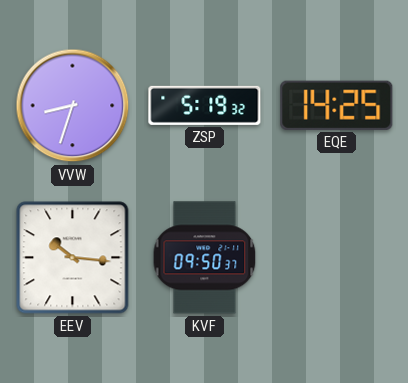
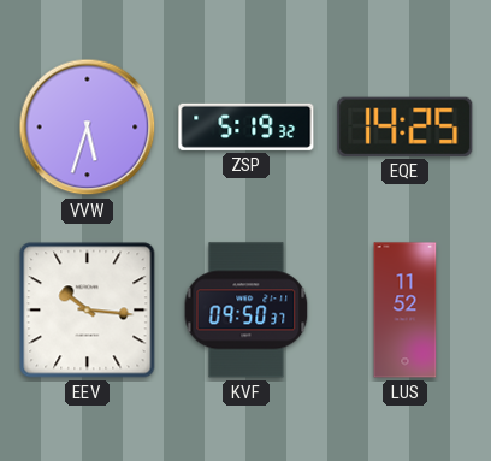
VVW: 8:33 -> 5:33
LUS: none -> 11:52
